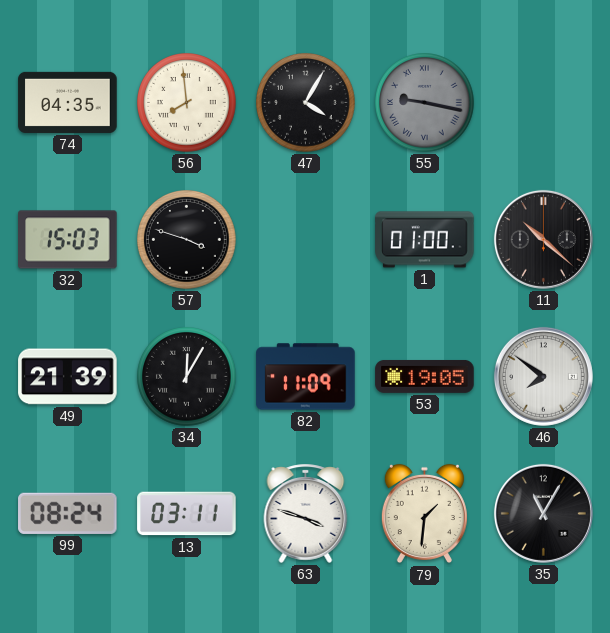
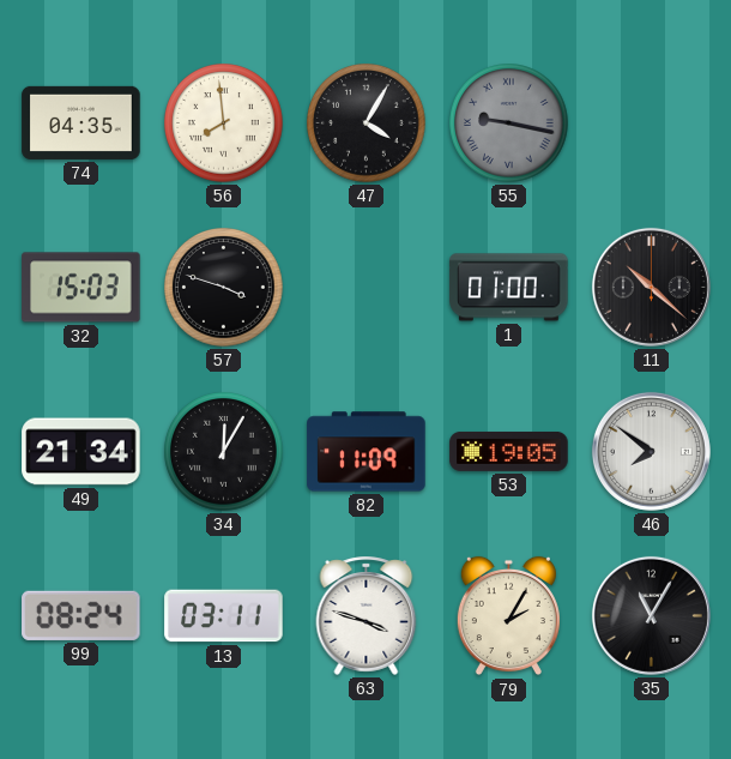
49: 21:39 -> 21:34
79: 1:31 -> 2:05
